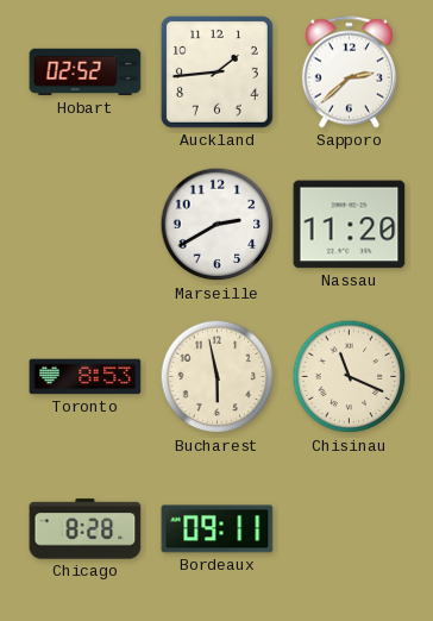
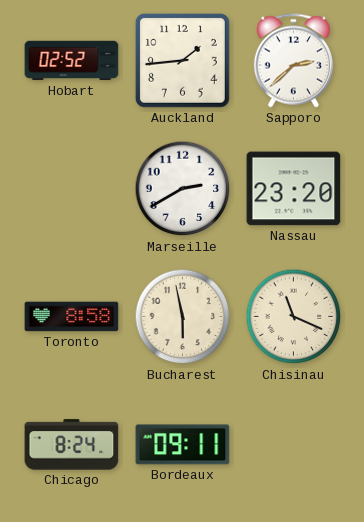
Nassau: 11:20 -> 23:20
Toronto: 8:53 -> 8:58
Chicago: 8:28 -> 8:24
